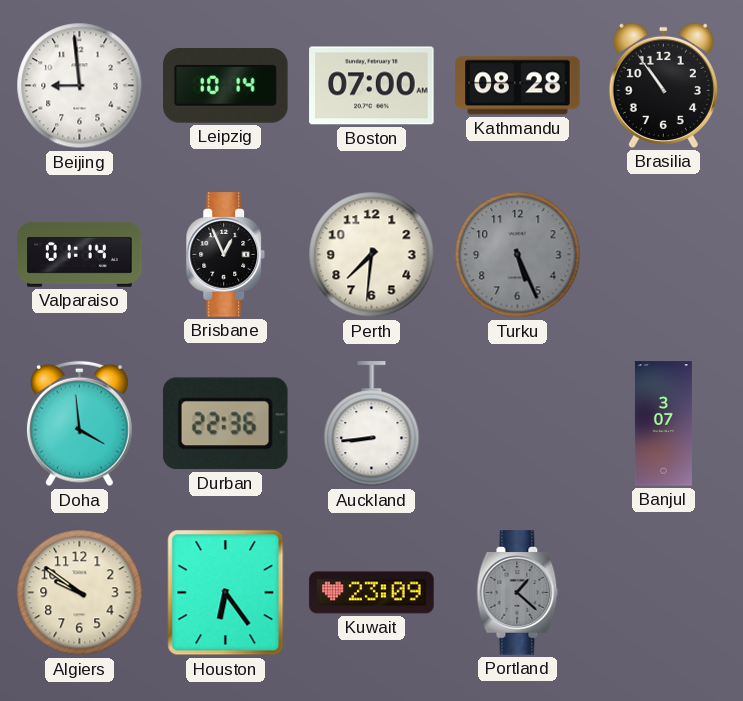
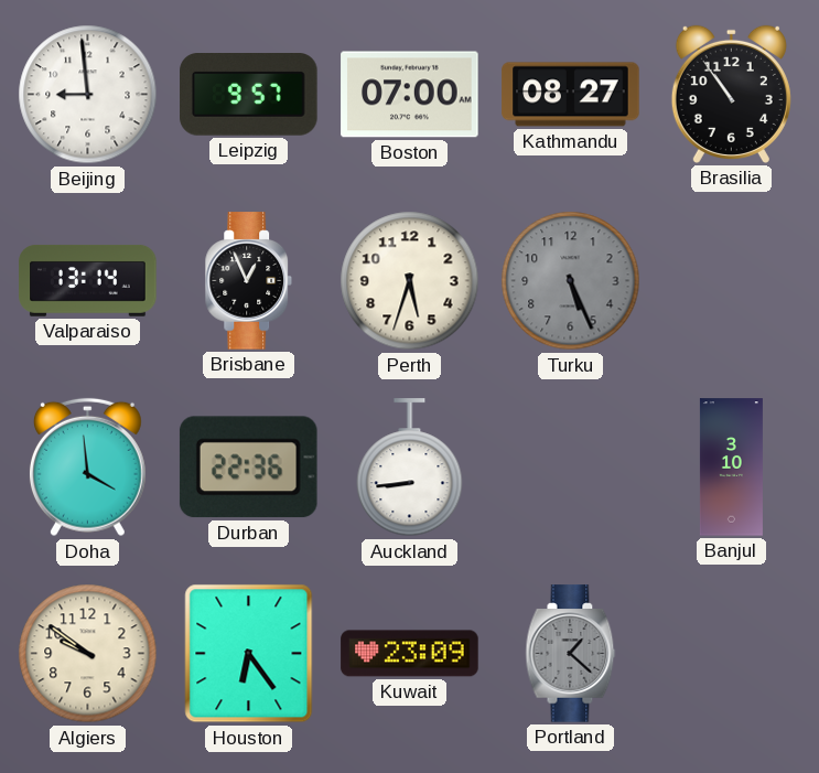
Leipzig: 10:14 -> 9:57
Kathmandu: 08:28 -> 08:27
Valparaiso: 01:14 -> 13:14
Perth: 7:31 -> 5:33
Banjul: 3:07 -> 3:10
